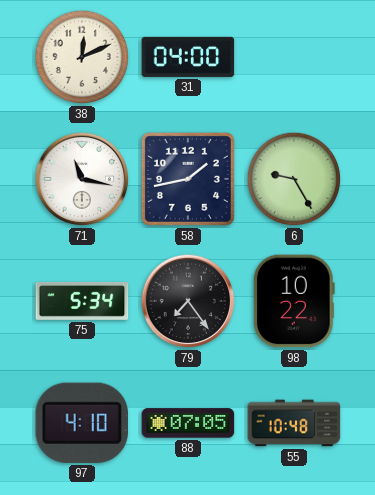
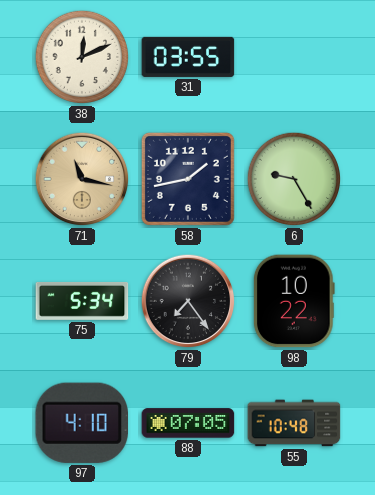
31: 04:00 -> 03:55
71 dial: white -> champagne
